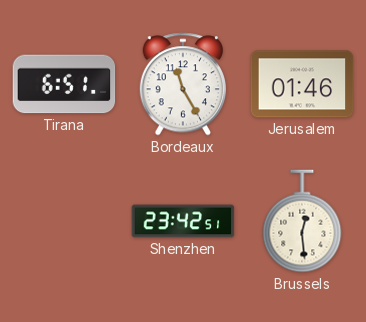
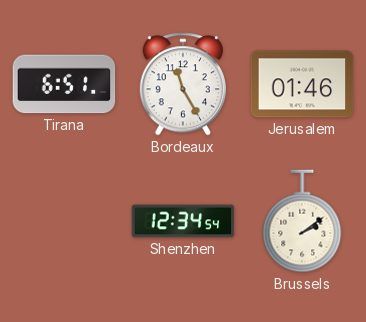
Shenzhen: 23:42 -> 12:34
Brussels: 12:29 -> 2:09
